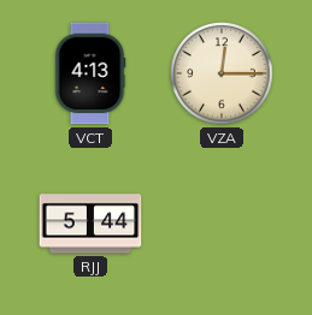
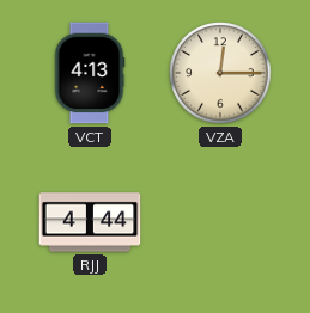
RJJ: 5:44 -> 4:44
